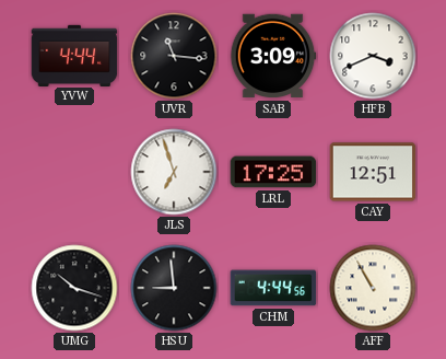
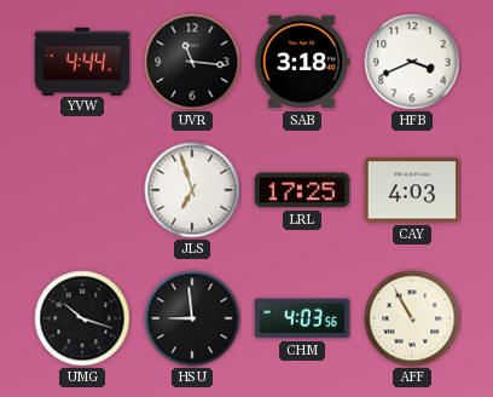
SAB: 3:09 -> 3:18
CAY: 12:51 -> 4:03
CHM: 4:44 -> 4:03
